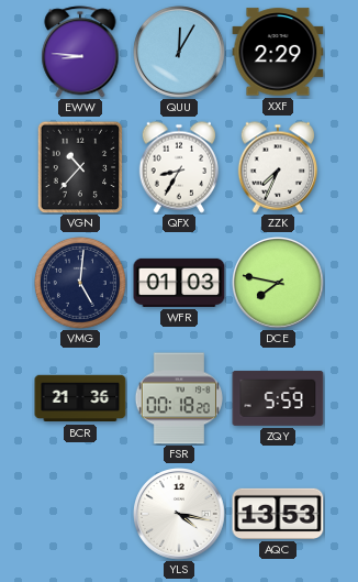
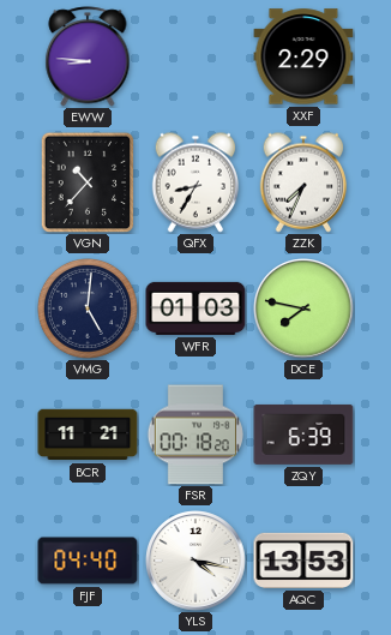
QUU: 12:05 -> none
BCR: 21:36 -> 11:21
ZQY: 5:59 -> 6:39
FJF: none -> 04:40
